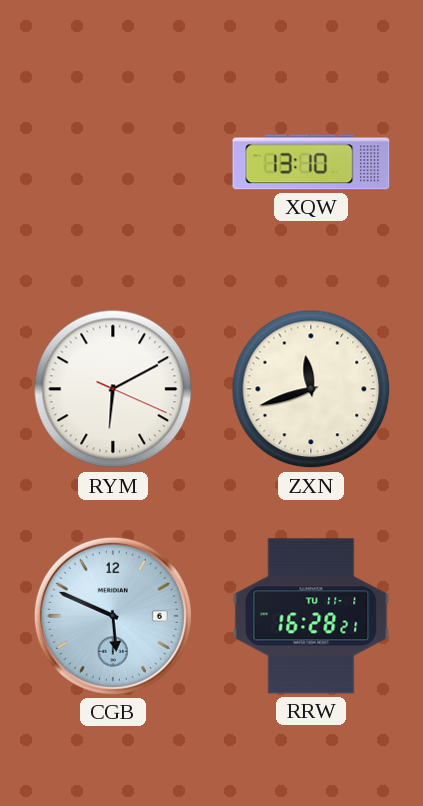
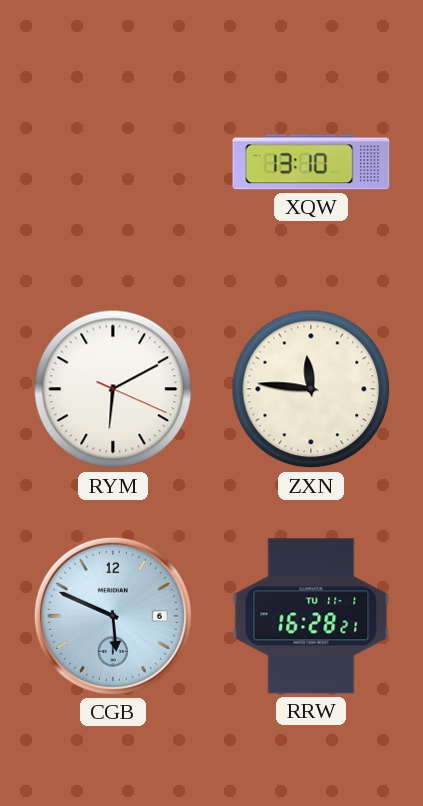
ZXN: 11:42 -> 11:46
